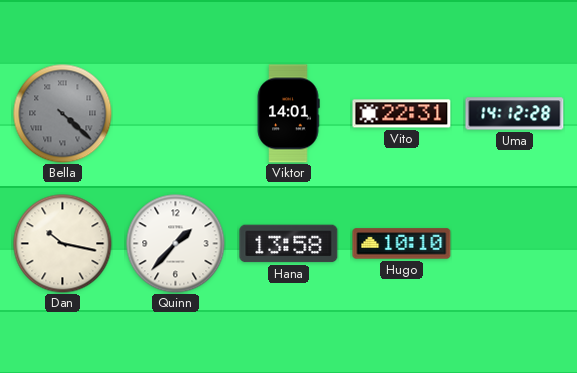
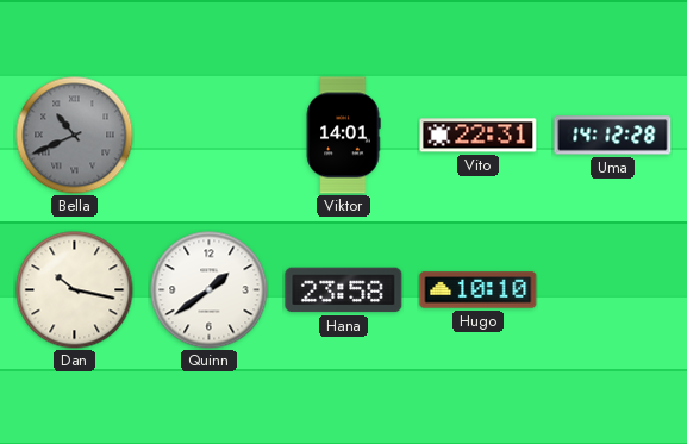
Bella: 4:22 -> 10:41
Quinn: 1:37 -> 1:39
Hana: 13:58 -> 23:58
